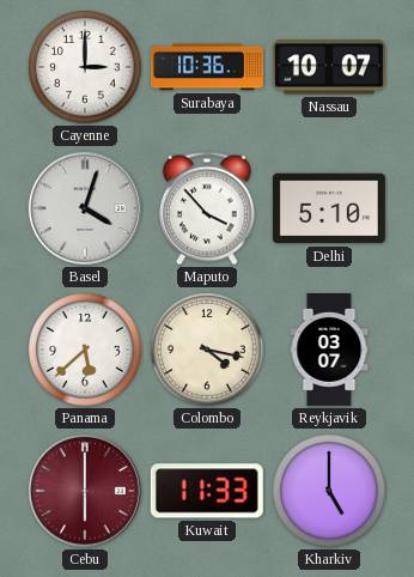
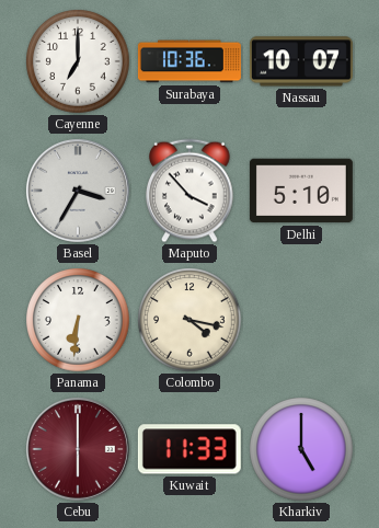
Cayenne: 3:00 -> 7:00
Basel: 4:03 -> 3:35
Panama: 5:38 -> 6:31
Reykjavik: 03:07 -> none
